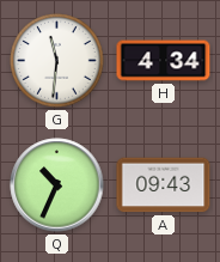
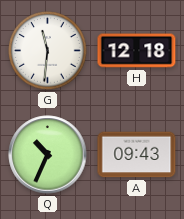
H: 4:34 -> 12:18
